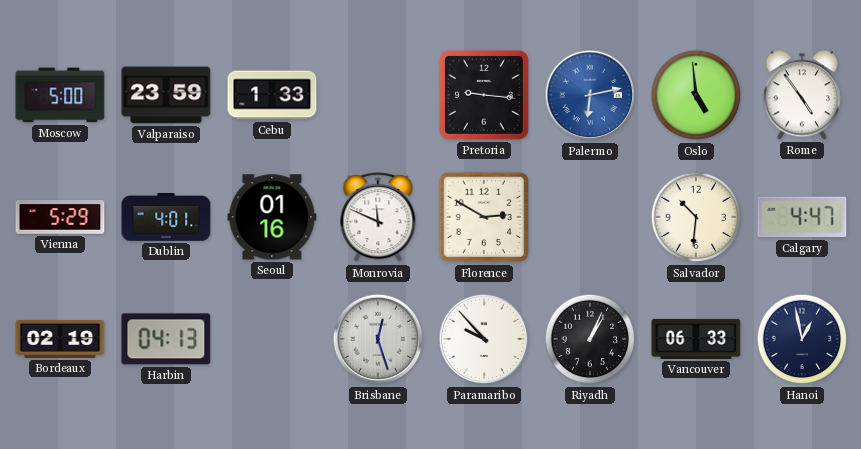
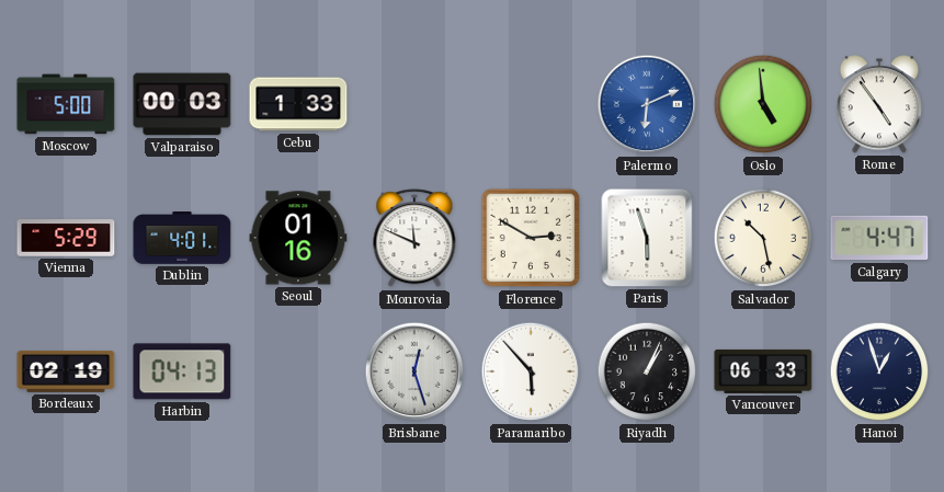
Valparaiso: 23:59 -> 00:03
Pretoria: 9:16 -> none
Palermo: 6:13 -> 6:11
Paris: none -> 5:57
Salvador: 10:31 -> 10:28
Paramaribo: 9:53 -> 5:53
Hanoi: 12:58 -> 12:57
